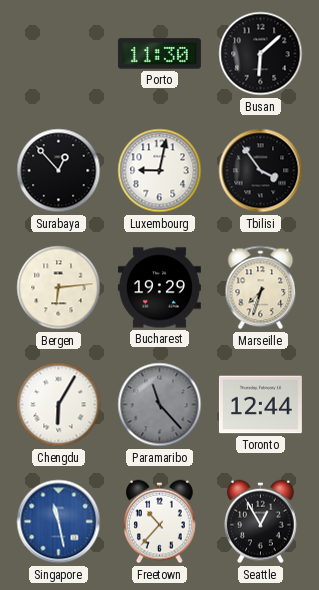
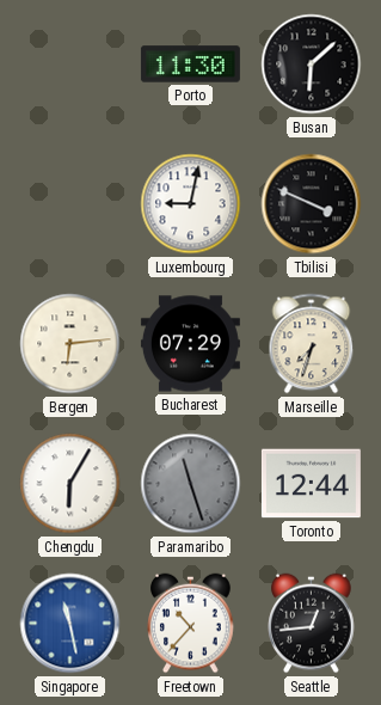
Surabaya: 12:53 -> none
Tbilisi: 3:54 -> 3:49
Bucharest: 19:29 -> 07:29
Paramaribo: 11:23 -> 11:27
Seattle: 12:55 -> 12:44
